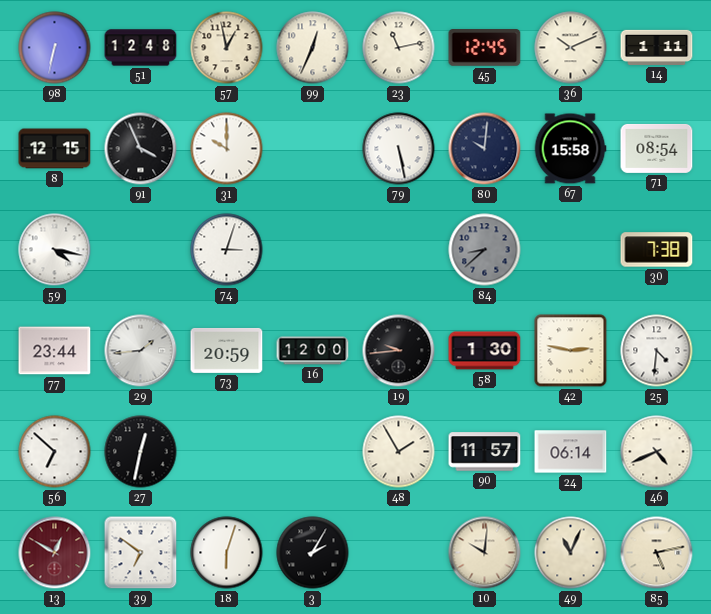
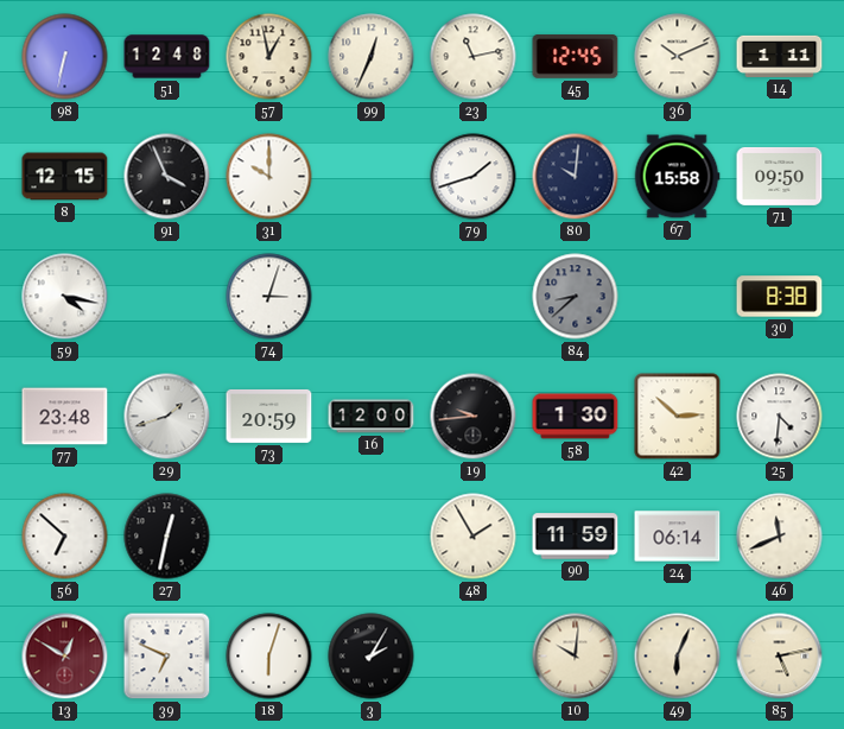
79: 5:28 -> 1:42
71: 08:54 -> 09:50
30: 7:38 -> 8:38
77: 23:44 -> 23:48
29: 1:44 -> 1:42
42: 2:47 -> 2:52
90: 11:57 -> 11:59
46: 4:41 -> 11:41
39: 6:51 -> 6:49
49: 11:04 -> 6:04
